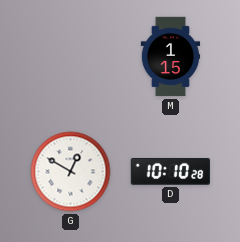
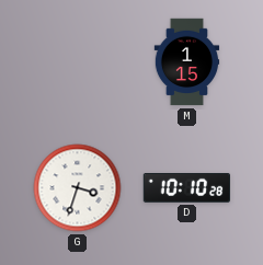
G: 12:50 -> 3:33
